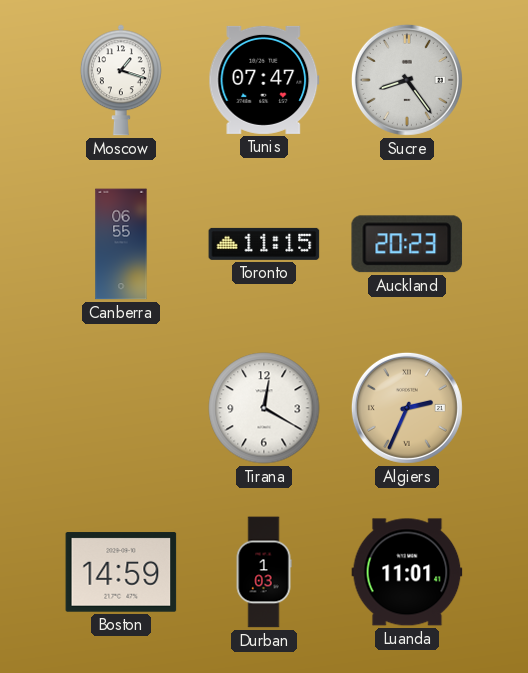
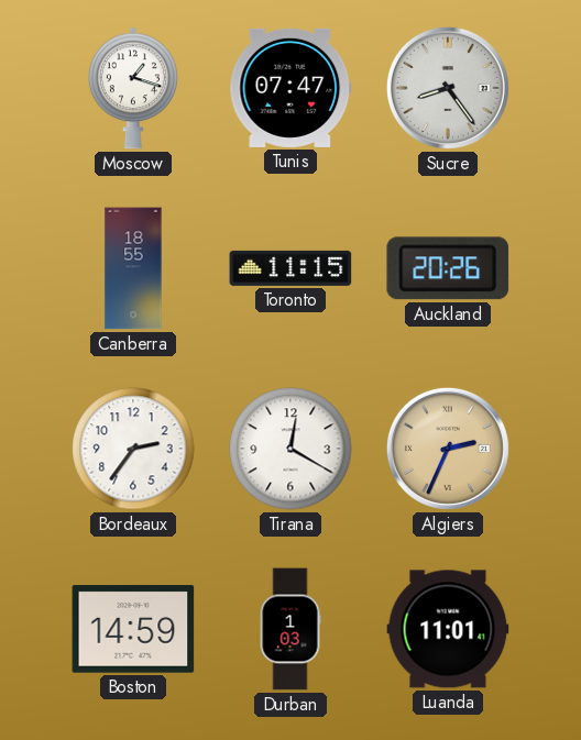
Canberra: 06:55 -> 18:55
Auckland: 20:23 -> 20:26
Bordeaux: none -> 2:36
